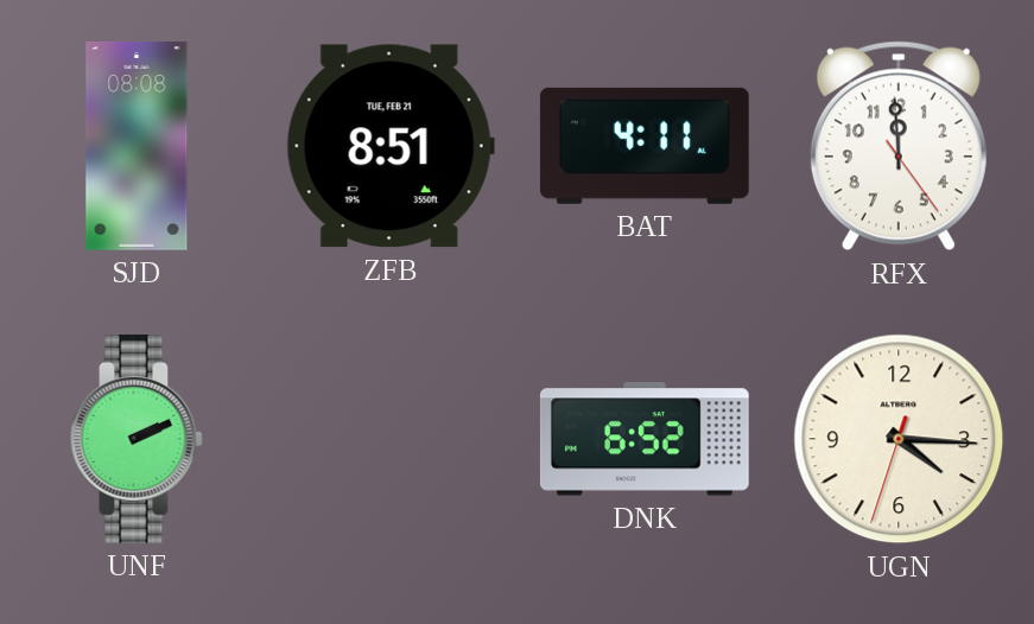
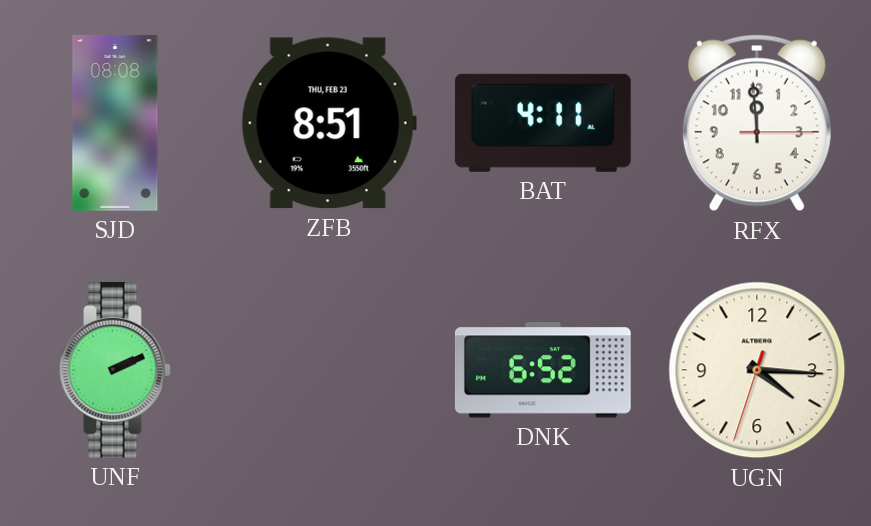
ZFB date: TUE, FEB 21 -> THU, FEB 23
RFX: 11:59:24 -> 11:59:15
